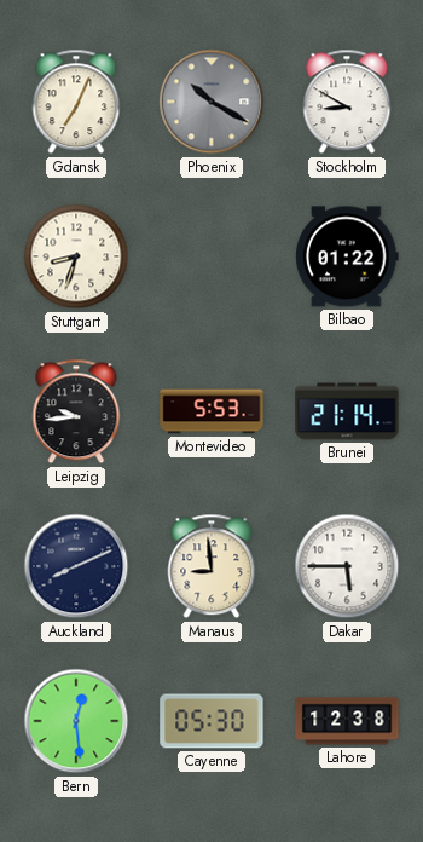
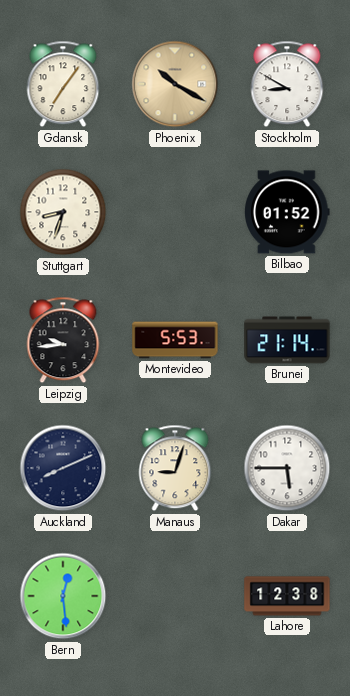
Gdansk: 7:04 -> 7:06
Phoenix dial: grey -> champagne
Bilbao: 01:22 -> 01:52
Manaus: 8:59 -> 9:03
Cayenne: 05:30 -> none
